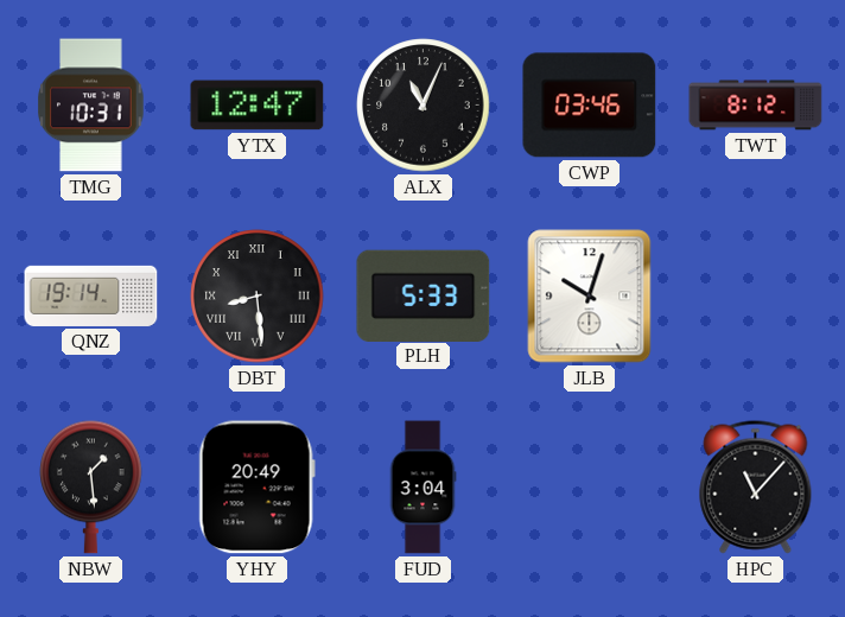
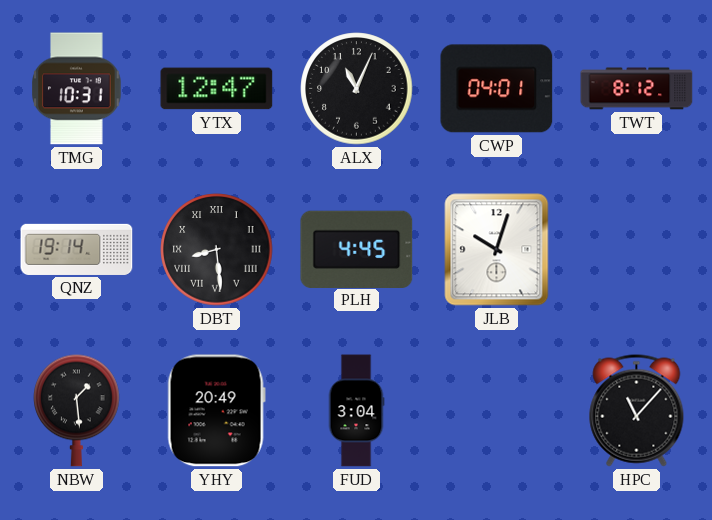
CWP: 03:46 -> 04:01
PLH: 5:33 -> 4:45
